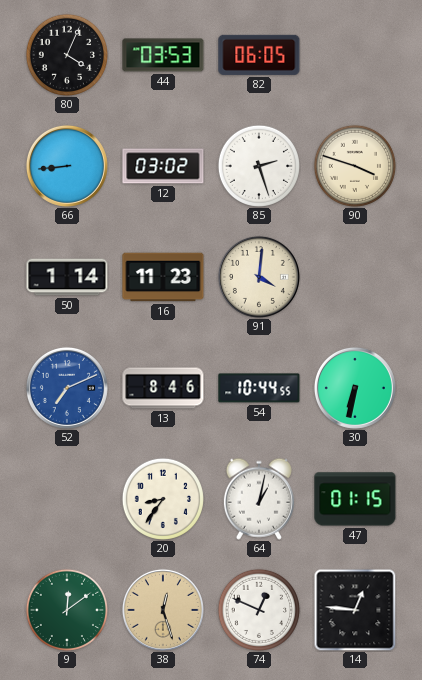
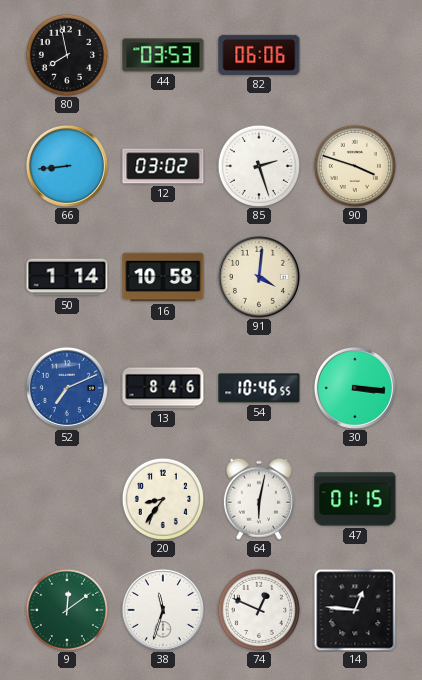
80: 4:04 -> 7:58
82: 06:05 -> 06:06
16: 11:23 -> 10:58
54: 10:44 -> 10:46
30: 6:32 -> 3:16
64: 1:02 -> 6:02
38: 12:27 -> 11:33
38 dial: champagne -> white
